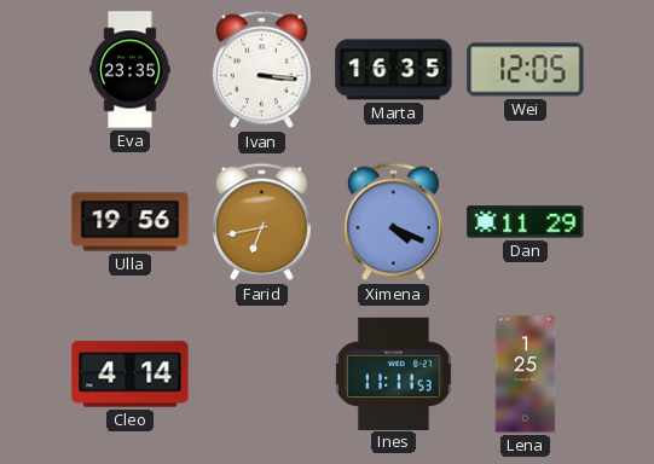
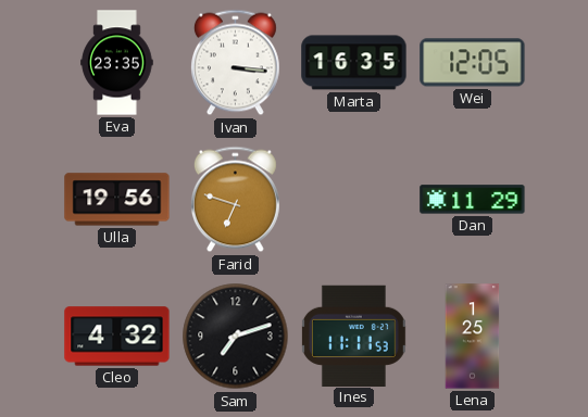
Farid: 6:43 -> 6:48
Ximena: 4:19 -> none
Cleo: 4:14 -> 4:32
Sam: none -> 7:12
